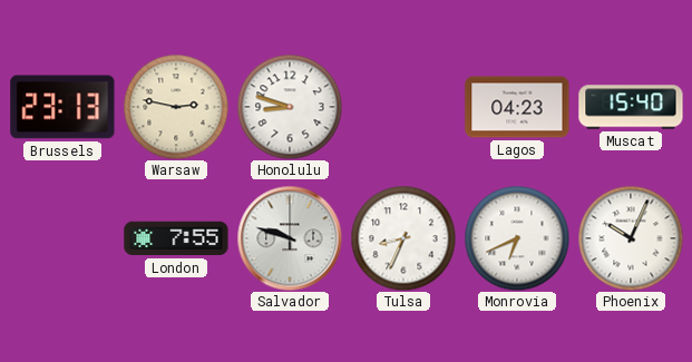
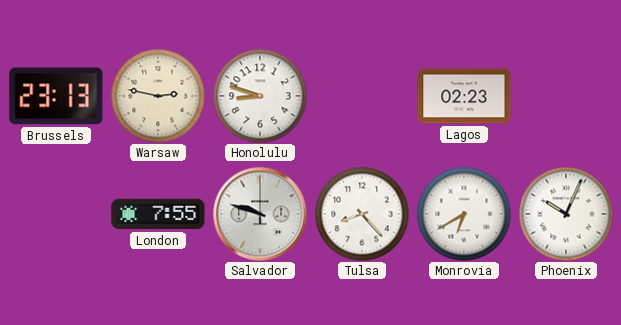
Lagos: 04:23 -> 02:23
Muscat: 15:40 -> none
Tulsa: 8:34 -> 8:23
Monrovia: 6:41 -> 6:40
